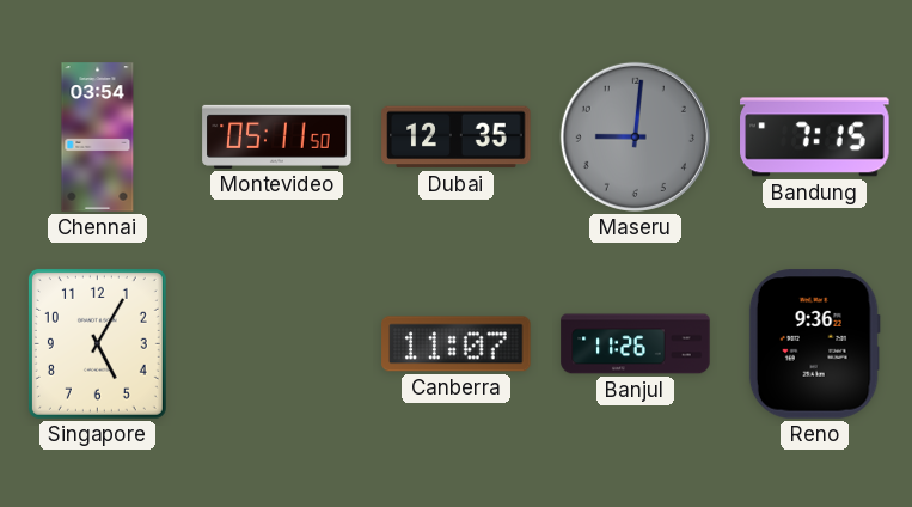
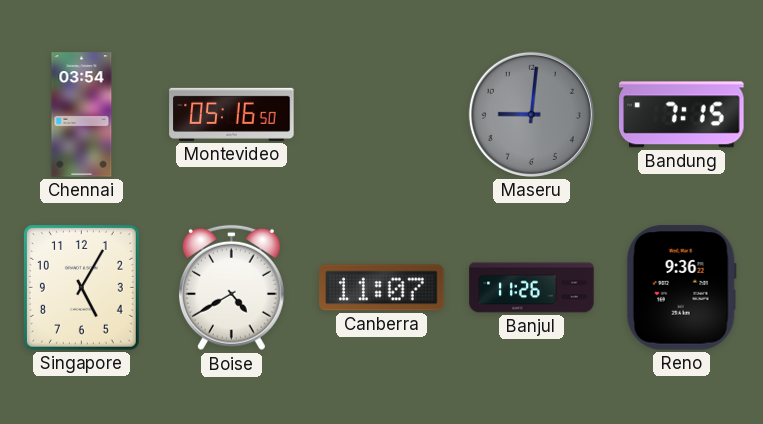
Montevideo: 05:11 -> 05:16
Dubai: 12:35 -> none
Boise: none -> 4:40
